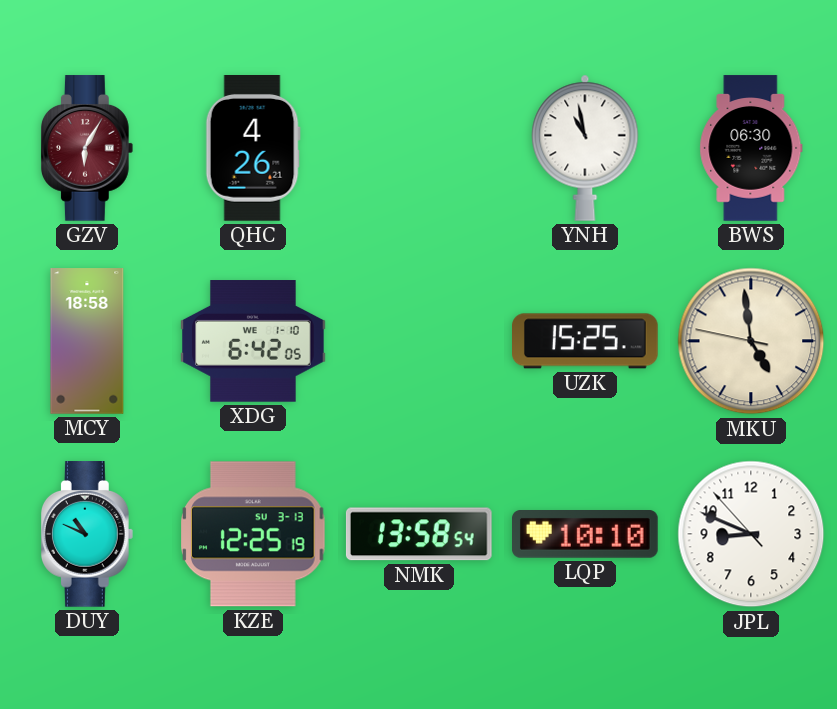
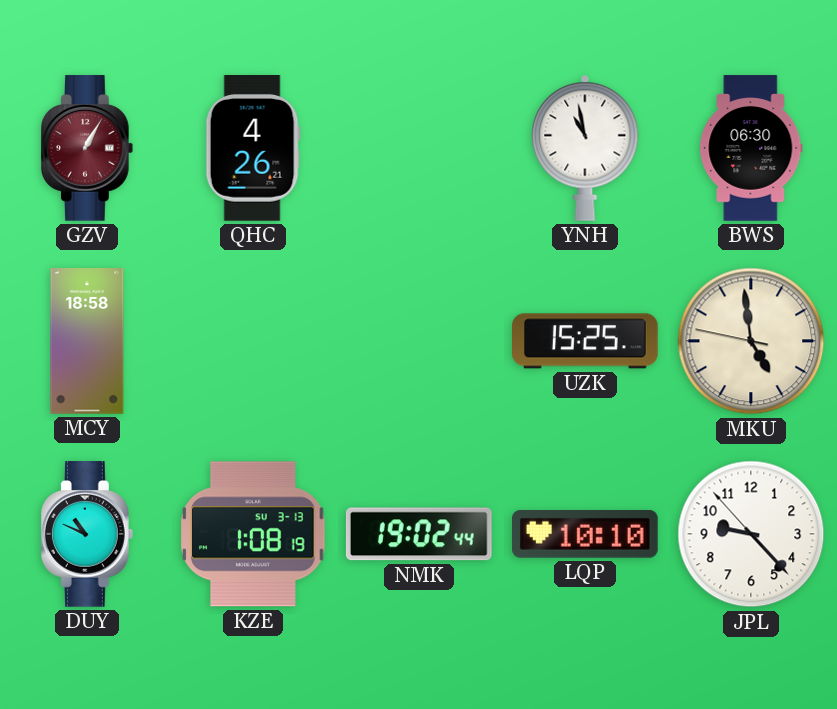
GZV: 6:05 -> 1:05
XDG: 6:42 -> none
KZE: 12:25 -> 1:08
NMK: 13:58 -> 19:02
JPL: 8:48 -> 9:22
